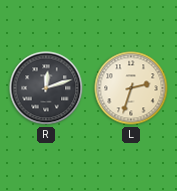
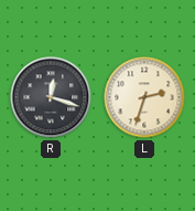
R: 12:12 -> 12:18
